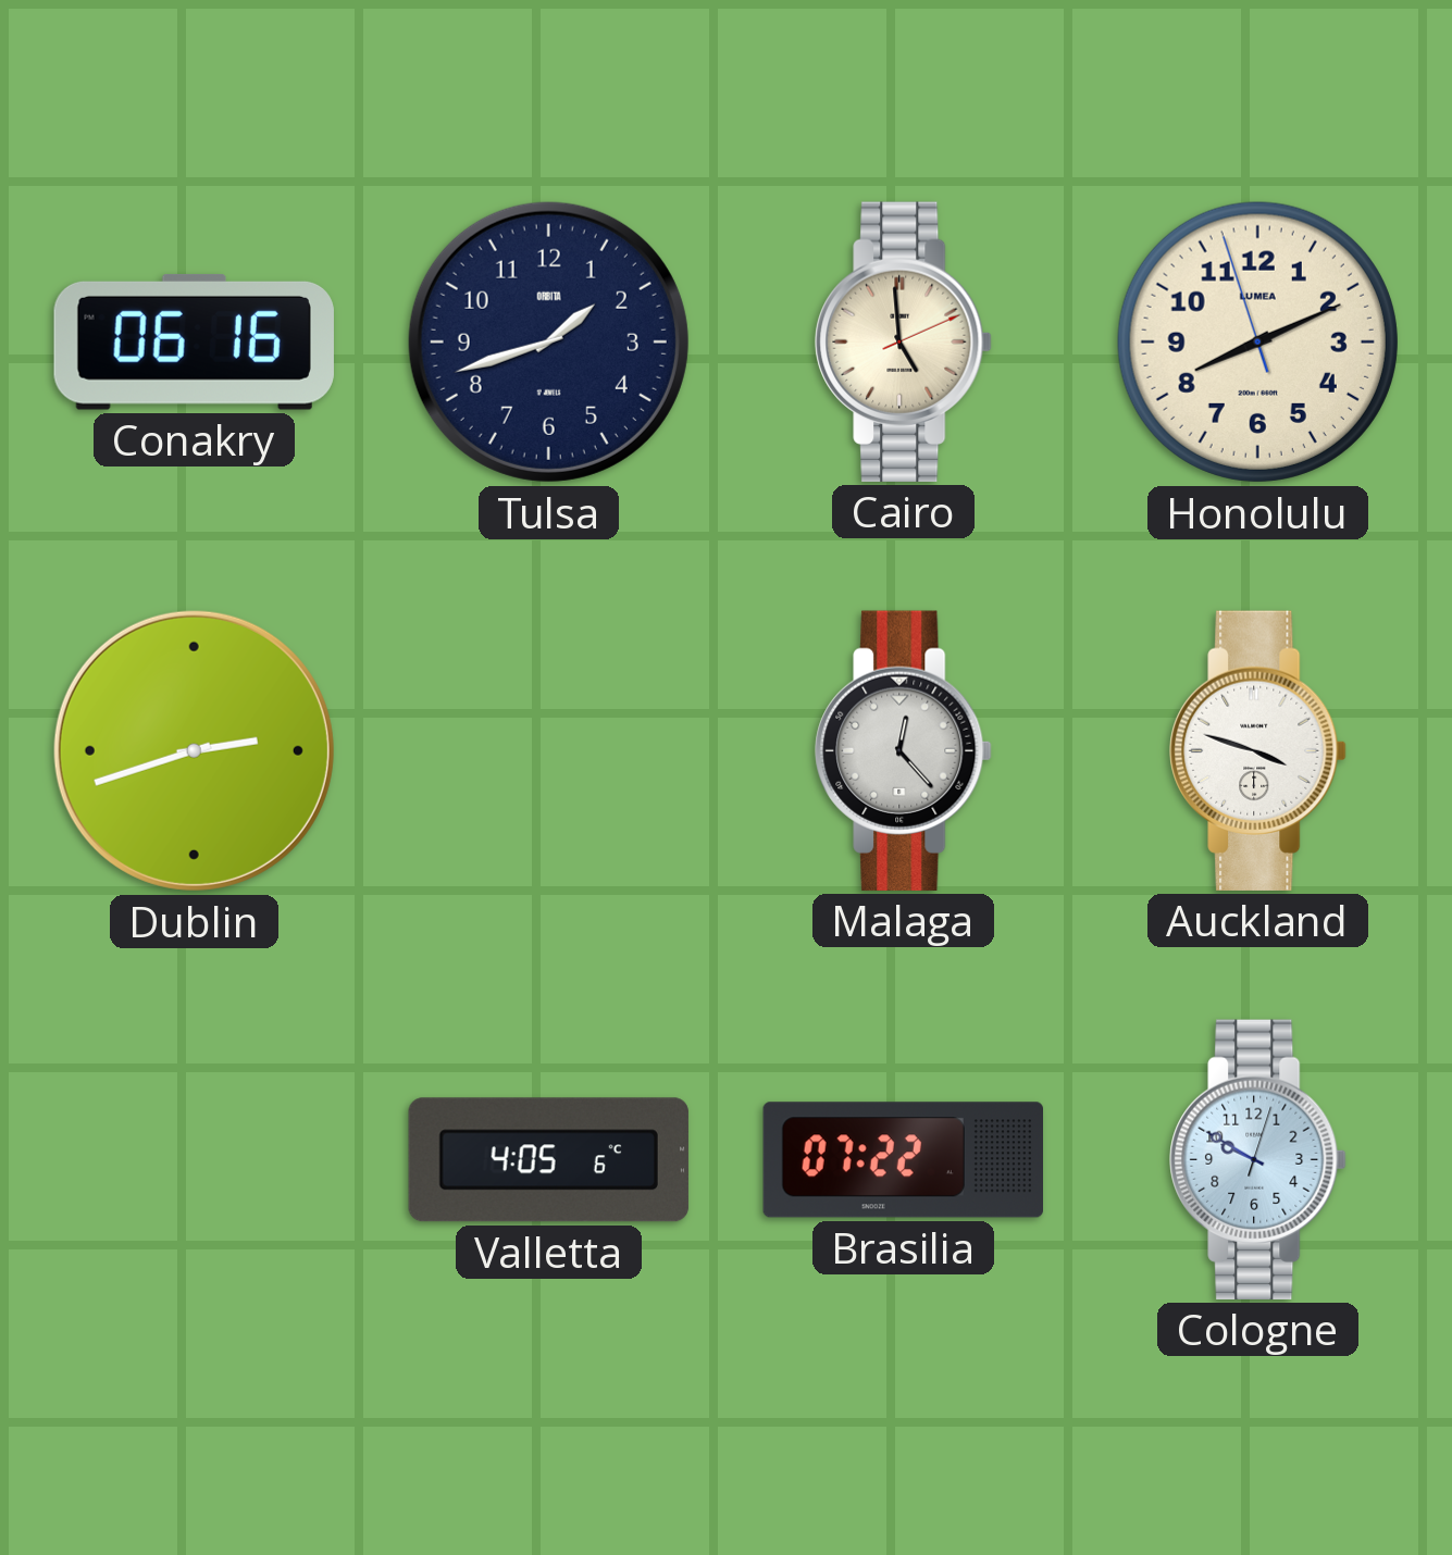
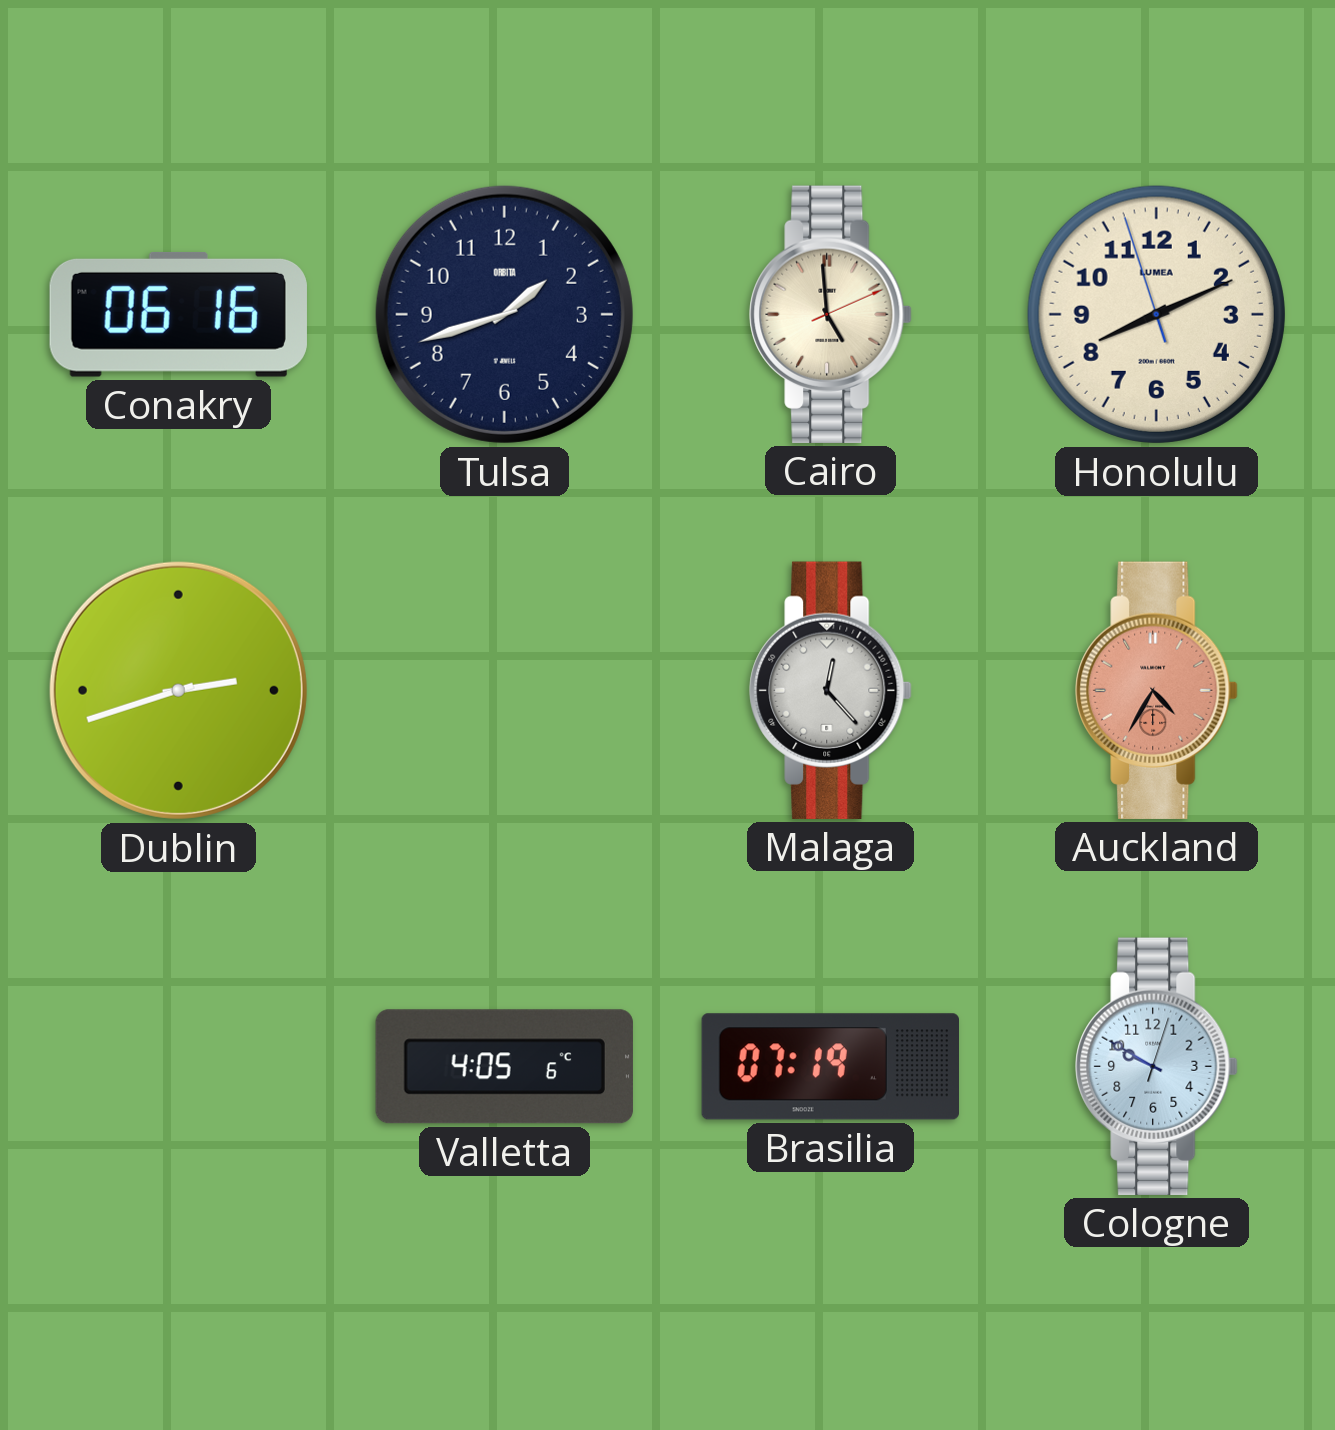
Auckland: 3:48 -> 4:35
Auckland dial: white -> salmon
Brasilia: 07:22 -> 07:19
